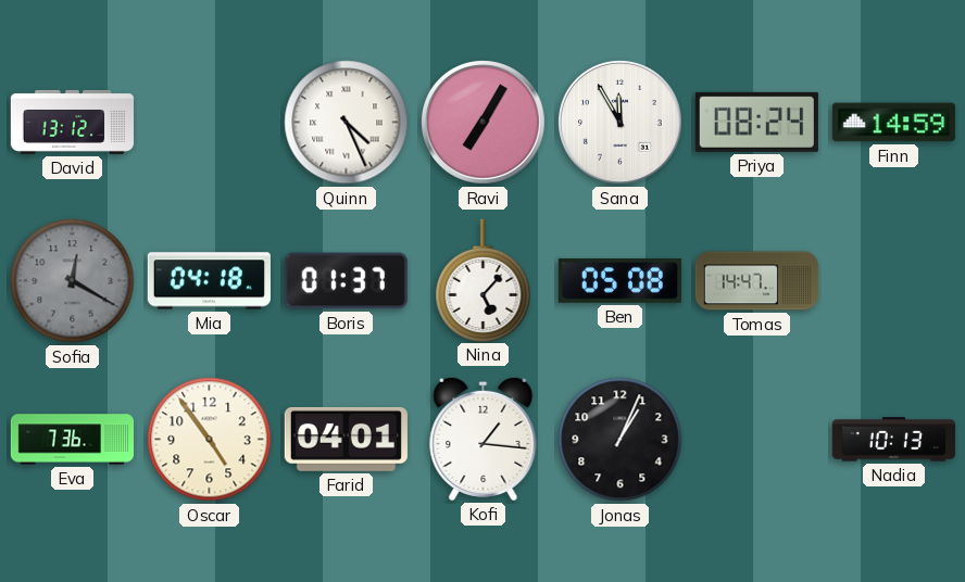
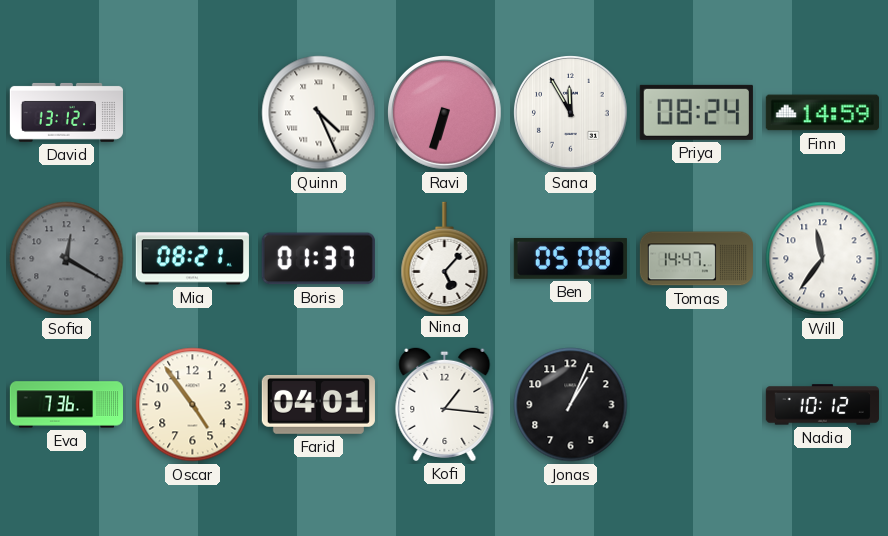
Ravi: 7:05 -> 6:33
Mia: 04:18 -> 08:21
Will: none -> 11:36
Nadia: 10:13 -> 10:12
